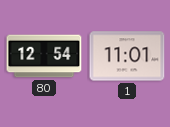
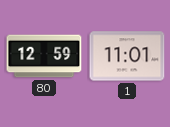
80: 12:54 -> 12:59
